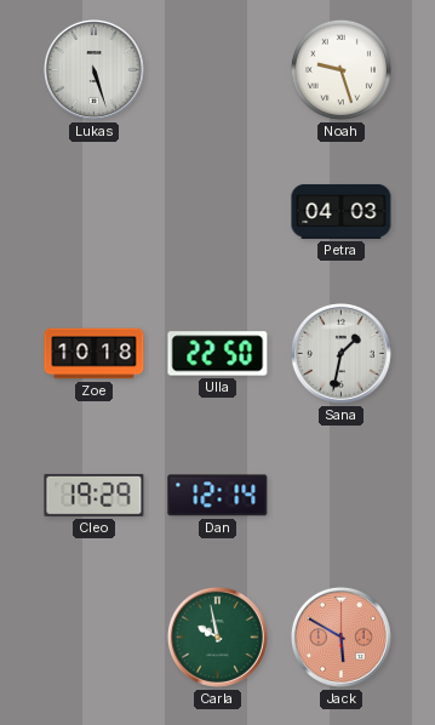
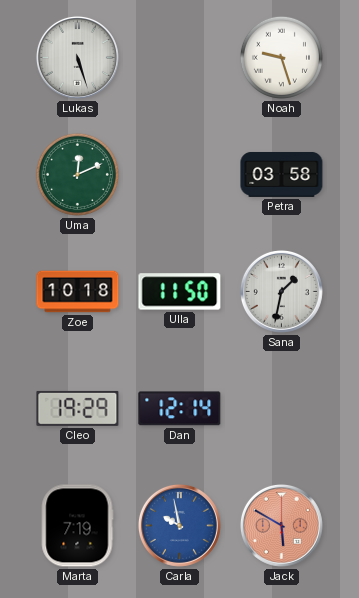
Uma: none -> 12:11
Petra: 04:03 -> 03:58
Ulla: 22:50 -> 11:50
Marta: none -> 7:19
Carla dial: green -> blue
